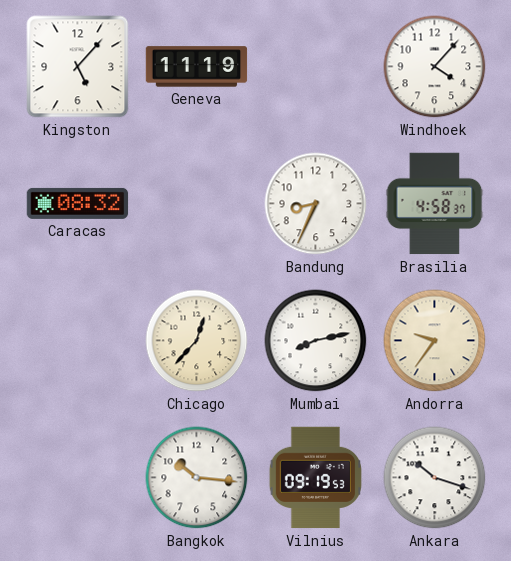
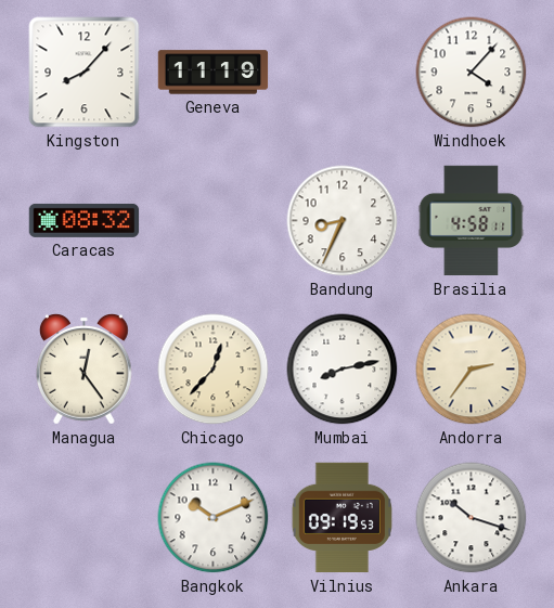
Kingston: 5:07 -> 8:07
Brasilia: 4:58:37 -> 4:58:11
Managua: none -> 12:24
Andorra: 9:36 -> 2:36
Bangkok: 10:16 -> 10:11
